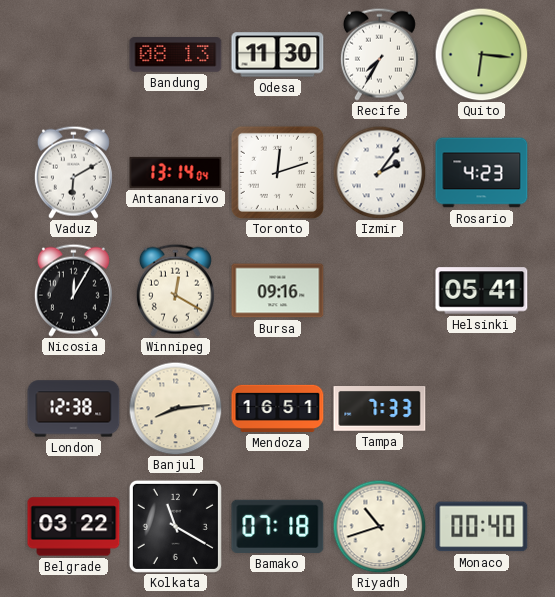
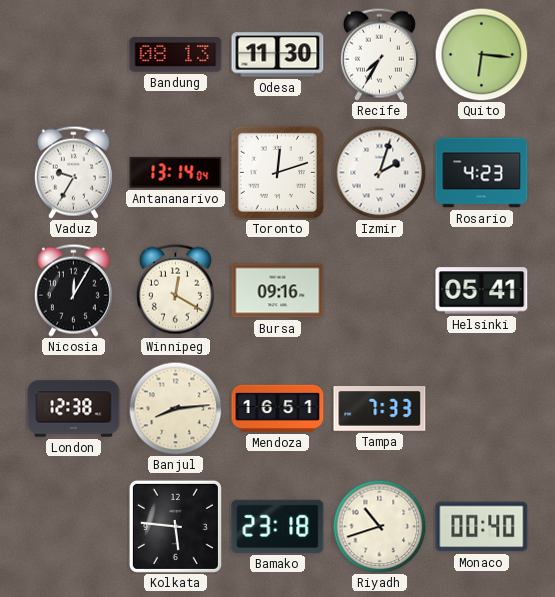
Vaduz: 6:10 -> 9:35
Izmir: 2:06 -> 2:03
Belgrade: 03:22 -> none
Kolkata: 11:20 -> 5:46
Bamako: 07:18 -> 23:18
